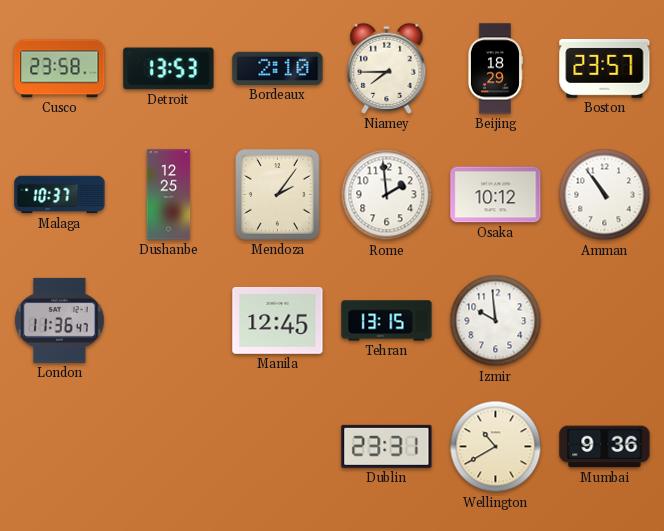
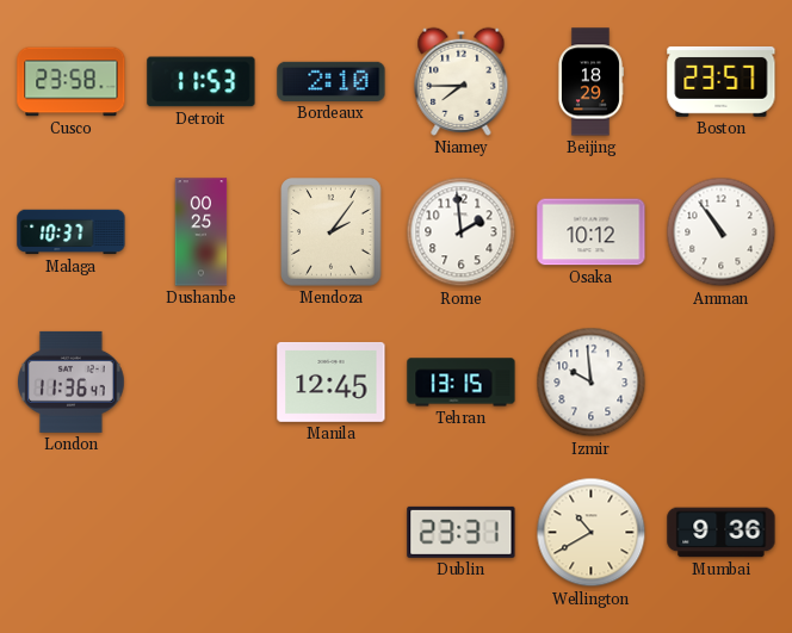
Detroit: 13:53 -> 11:53
Dushanbe: 12:25 -> 00:25
